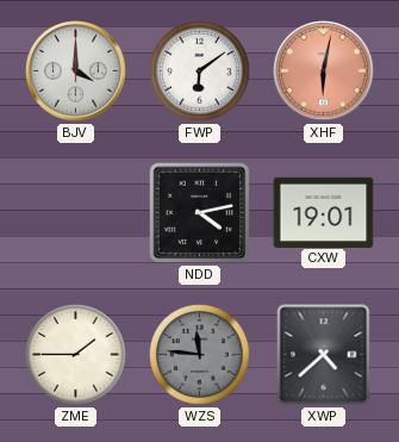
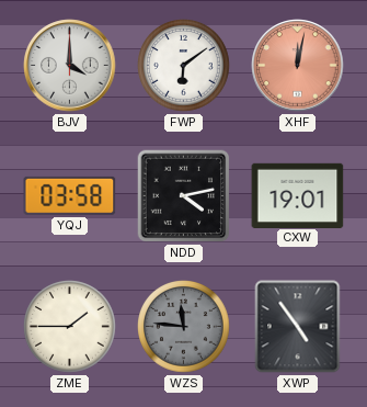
XHF: 6:02 -> 12:02
YQJ: none -> 03:58
XWP: 4:38 -> 4:54
